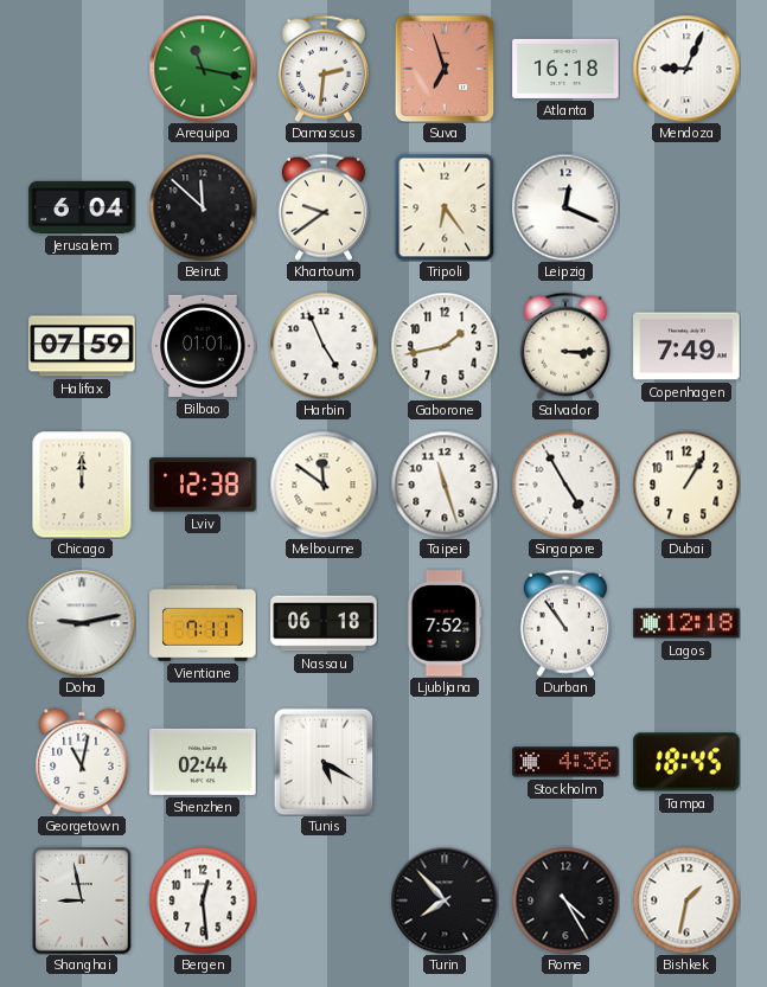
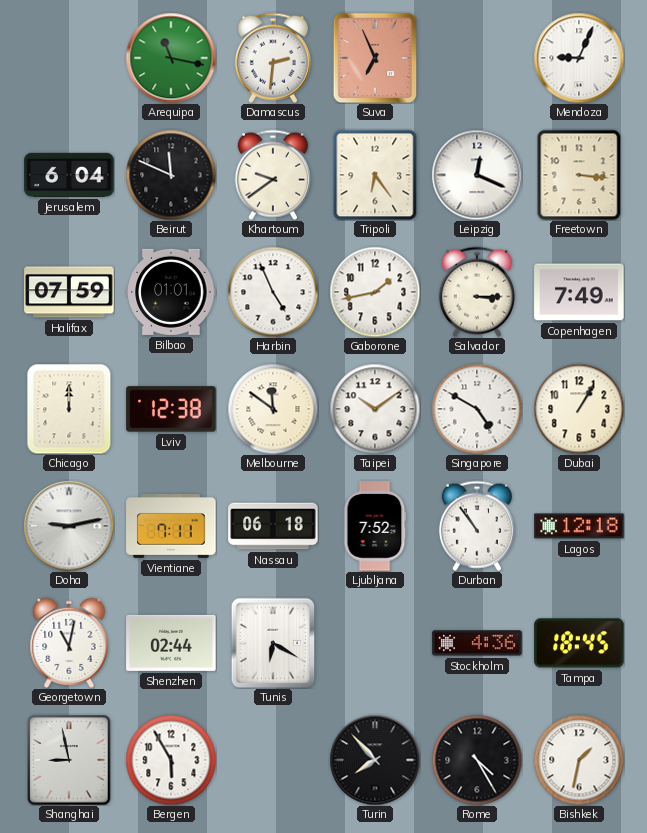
Suva: 6:57 -> 6:56
Atlanta: 16:18 -> none
Beirut: 11:52 -> 11:49
Freetown: none -> 3:16
Taipei: 11:27 -> 10:09
Singapore: 4:55 -> 4:50
Tunis: 5:20 -> 6:20
Bergen: 12:29 -> 5:55
